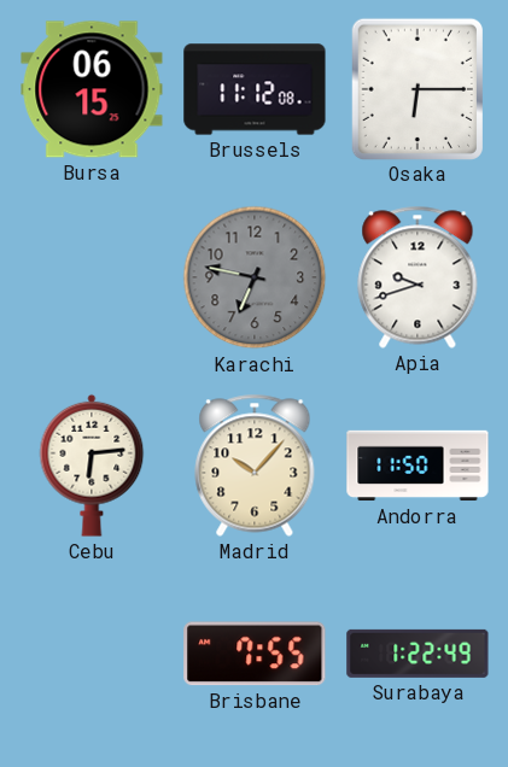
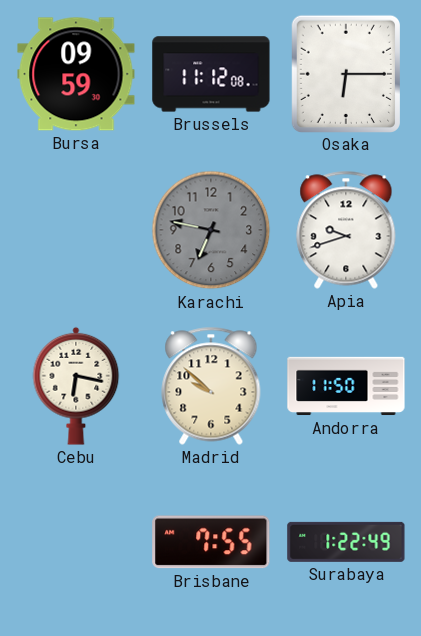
Bursa: 06:15 -> 09:59
Cebu: 6:14 -> 6:17
Madrid: 10:07 -> 9:52
